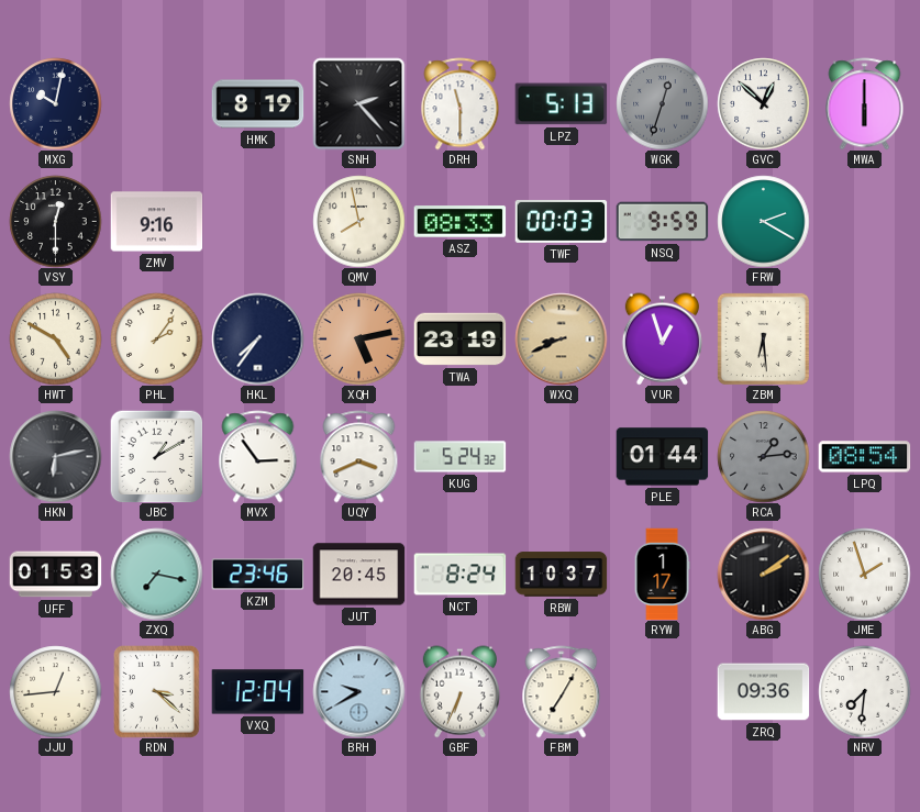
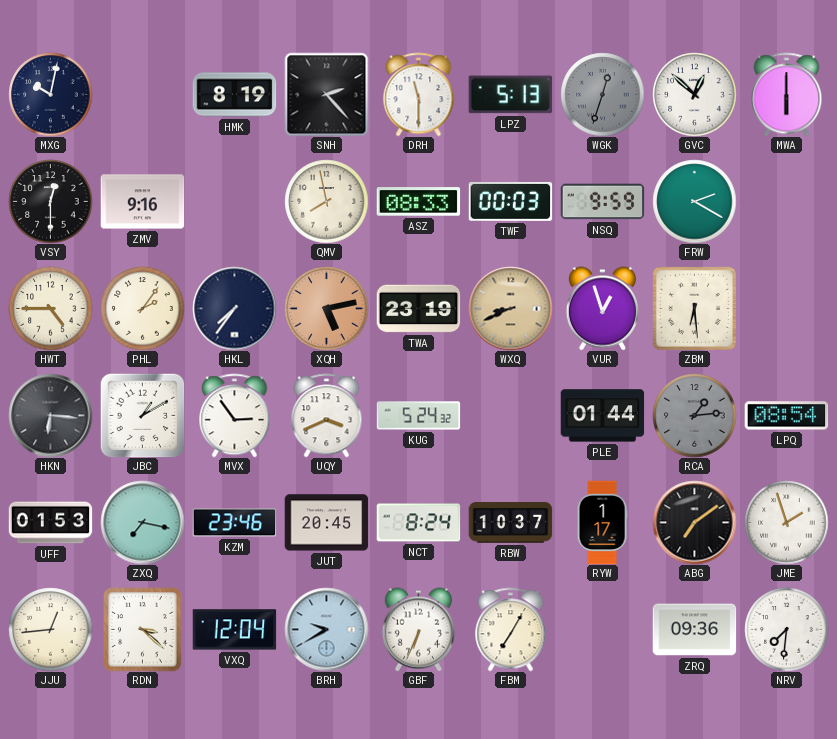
HWT: 4:50 -> 4:45
HKN: 6:13 -> 6:16
ABG: 2:09 -> 7:09
